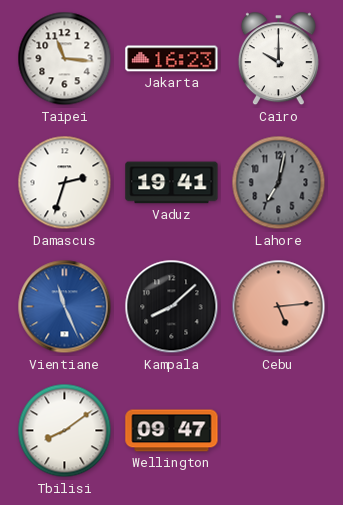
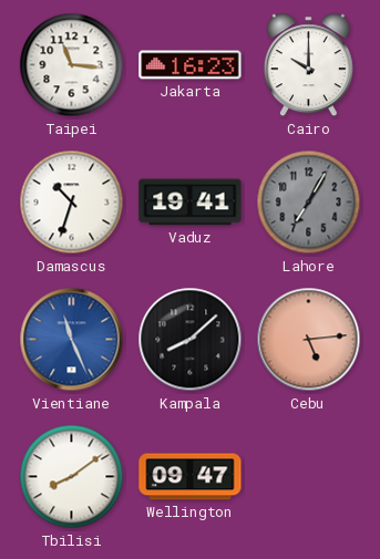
Damascus: 2:33 -> 10:33
Lahore: 7:02 -> 7:05
